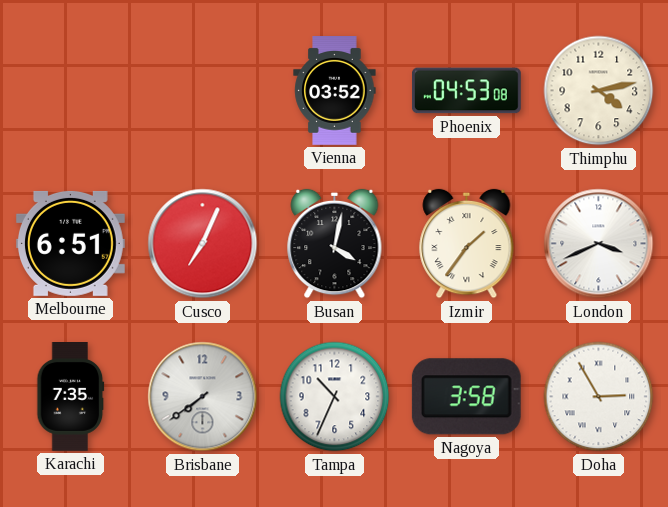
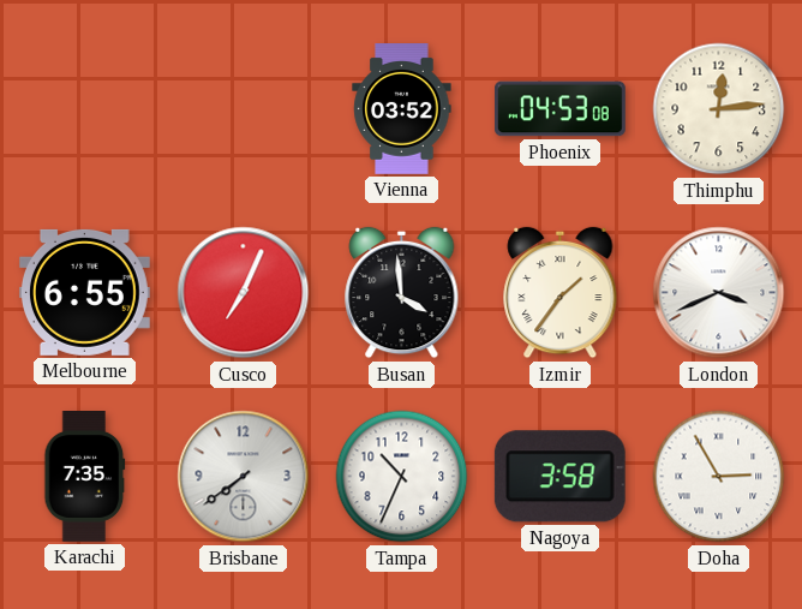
Thimphu: 4:13 -> 12:14
Melbourne: 6:51 -> 6:55
Busan: 4:02 -> 3:59
